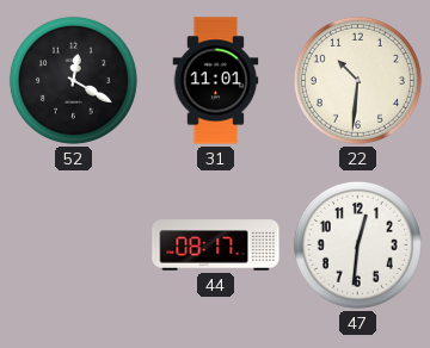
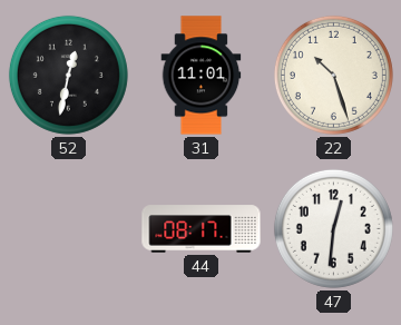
52: 12:20 -> 12:32
22: 10:31 -> 10:27
